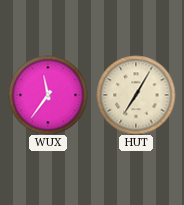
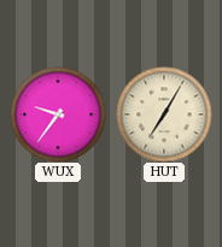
WUX: 11:36 -> 9:36
